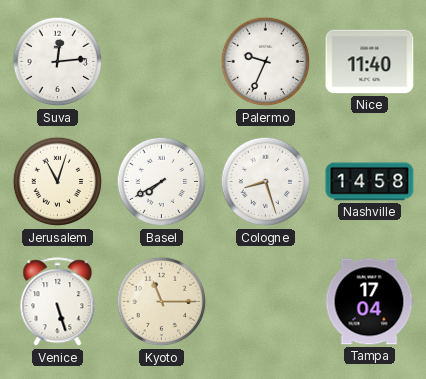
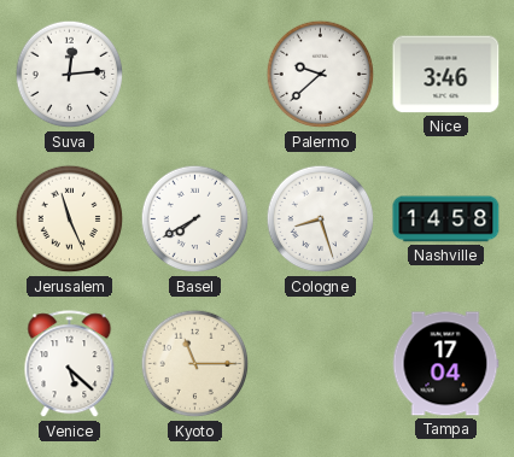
Palermo: 9:34 -> 9:38
Nice: 11:40 -> 3:46
Jerusalem: 11:03 -> 11:26
Venice: 5:27 -> 5:22
